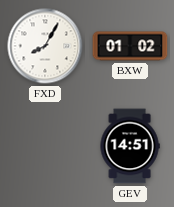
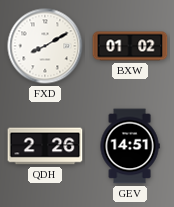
FXD: 8:05 -> 8:10
QDH: none -> 2:26
